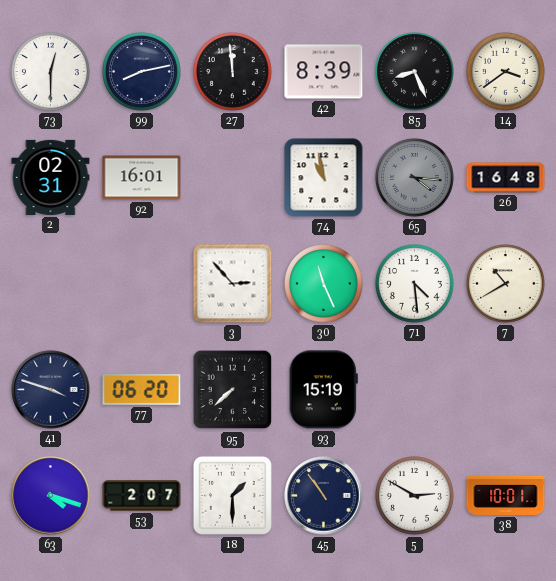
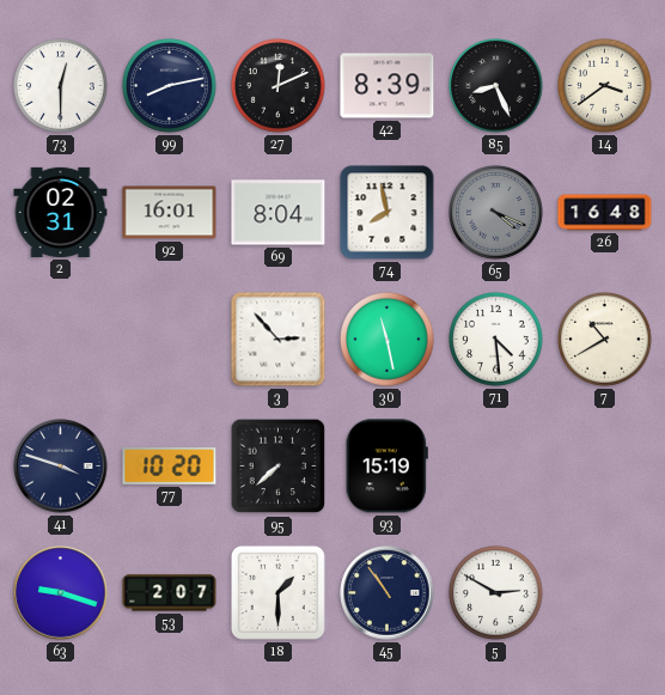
27: 11:59 -> 12:11
69: none -> 8:04
74: 10:58 -> 7:58
65: 4:16 -> 4:19
30: 11:26 -> 11:28
77: 06:20 -> 10:20
63: 4:18 -> 9:18
38: 10:01 -> none
